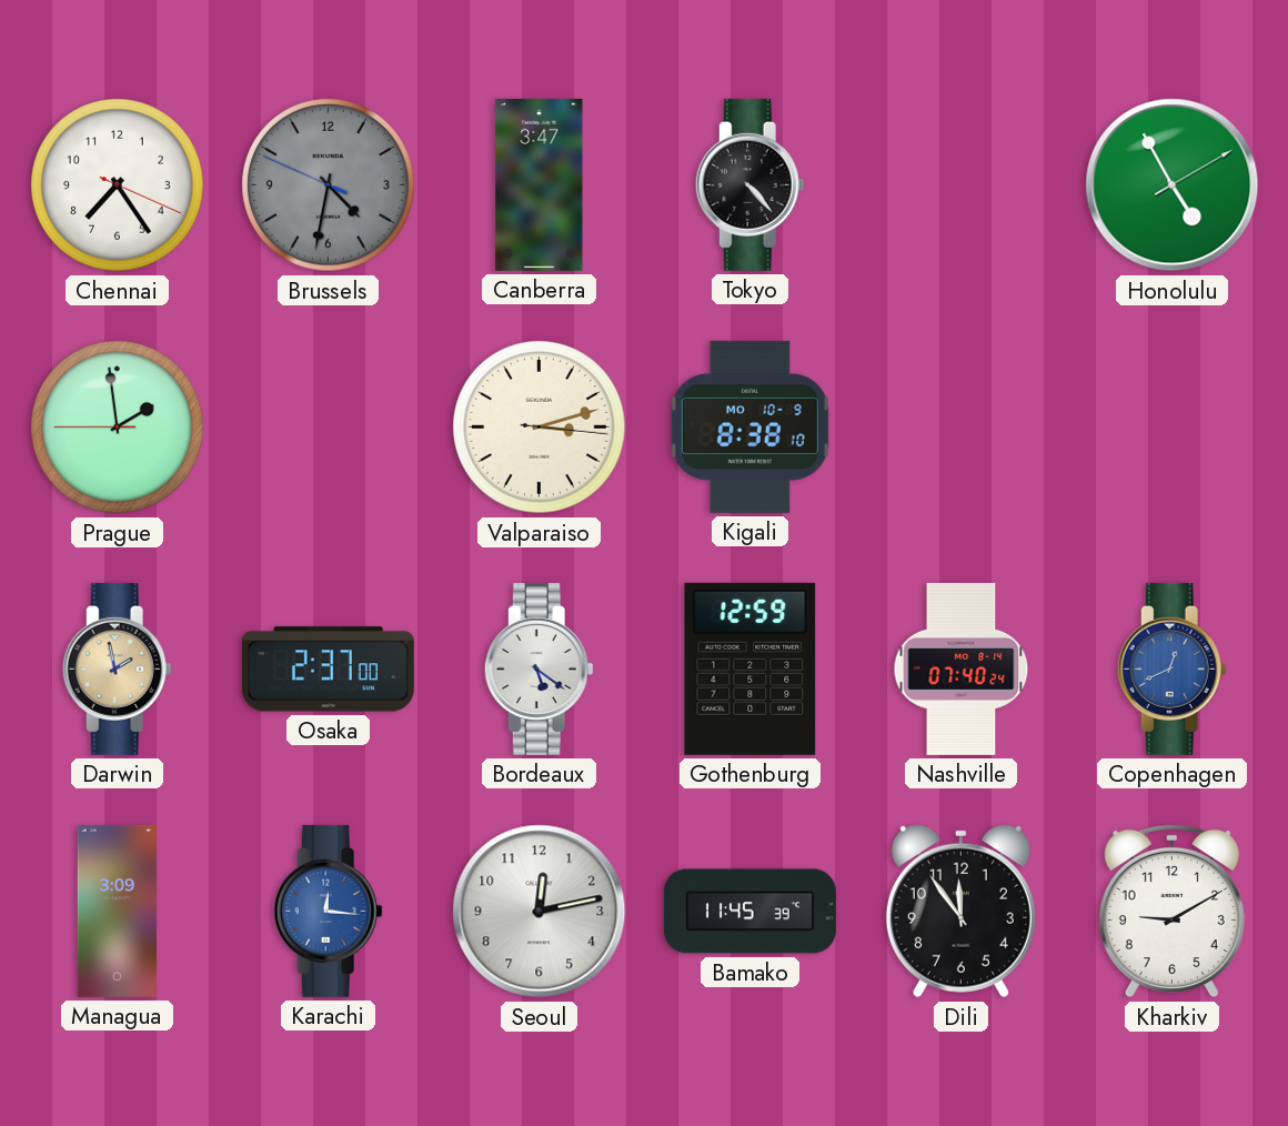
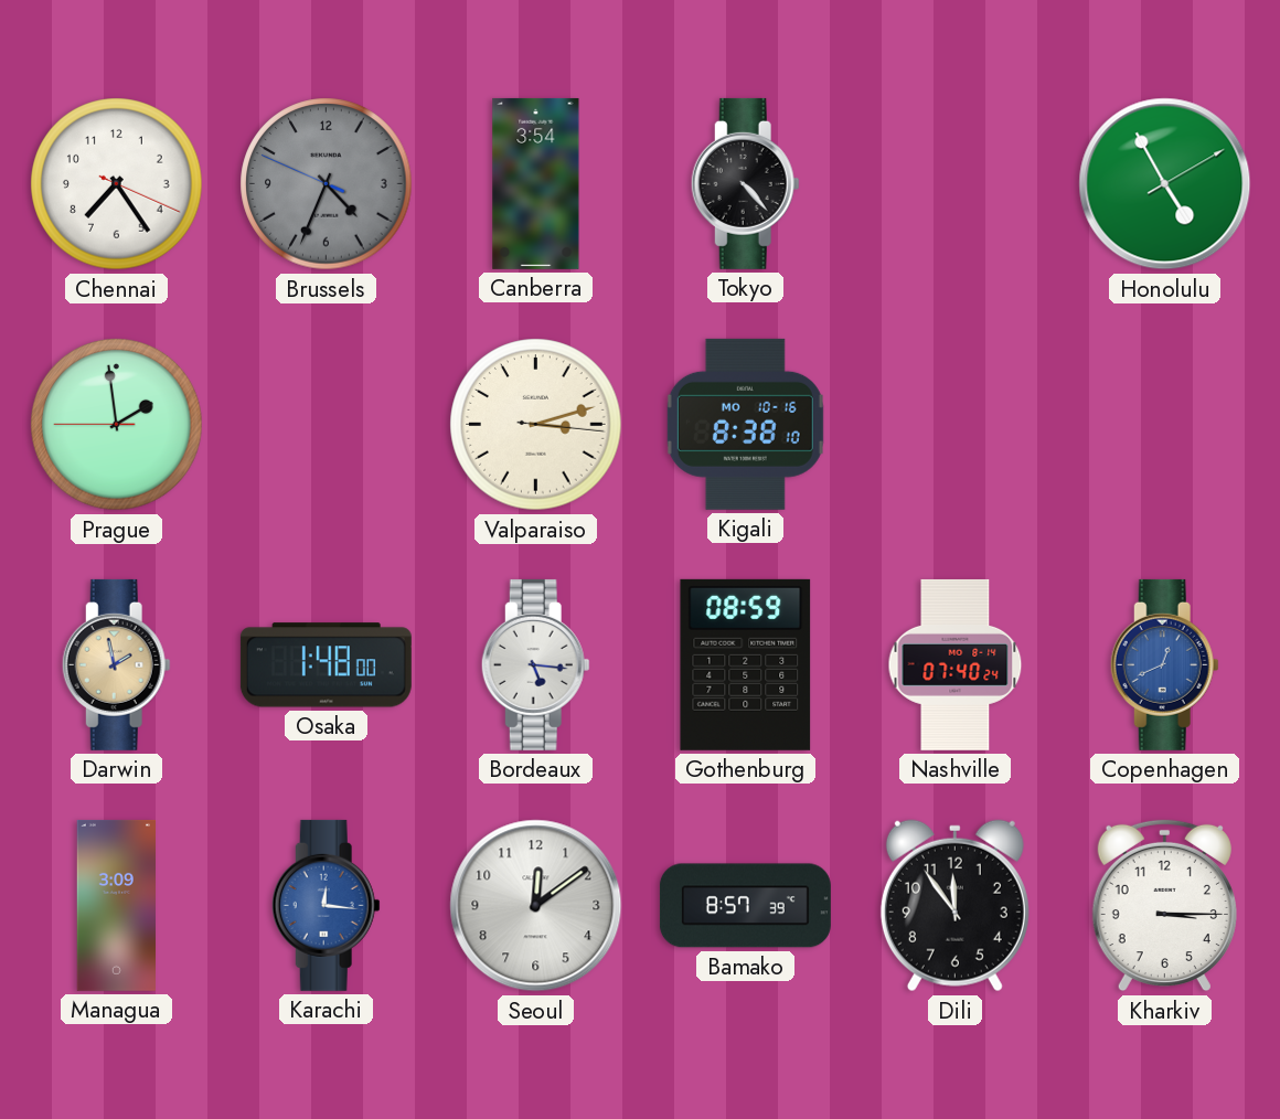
Brussels: 4:31 -> 4:33
Canberra: 3:47 -> 3:54
Kigali date: MO 10-9 -> MO 10-16
Osaka: 2:37 -> 1:48
Bordeaux: 5:21 -> 5:16
Gothenburg: 12:59 -> 08:59
Seoul: 12:13 -> 12:09
Bamako: 11:45 -> 8:57
Kharkiv: 9:10 -> 3:15
